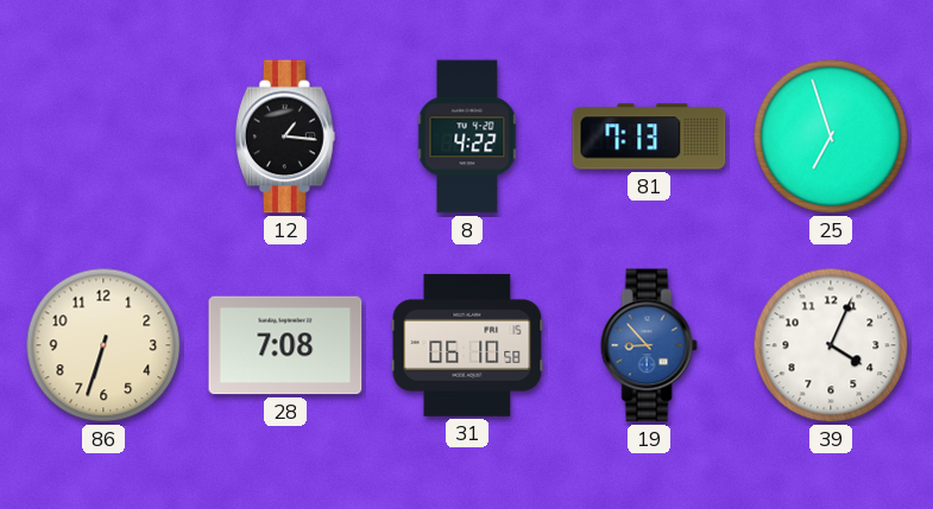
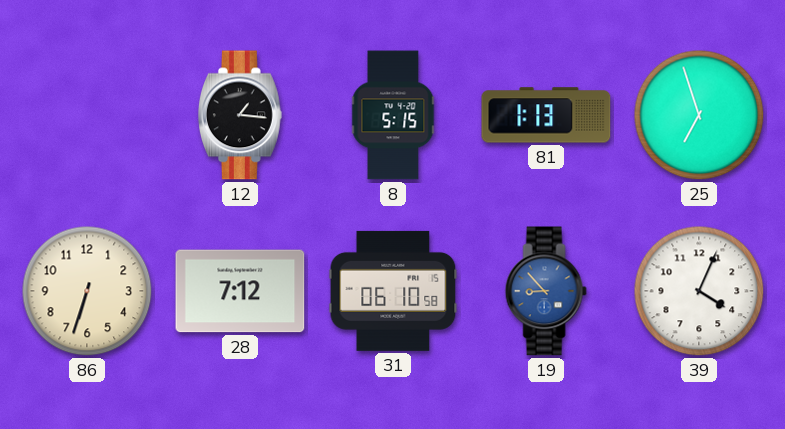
8: 4:22 -> 5:15
81: 7:13 -> 1:13
28: 7:08 -> 7:12
